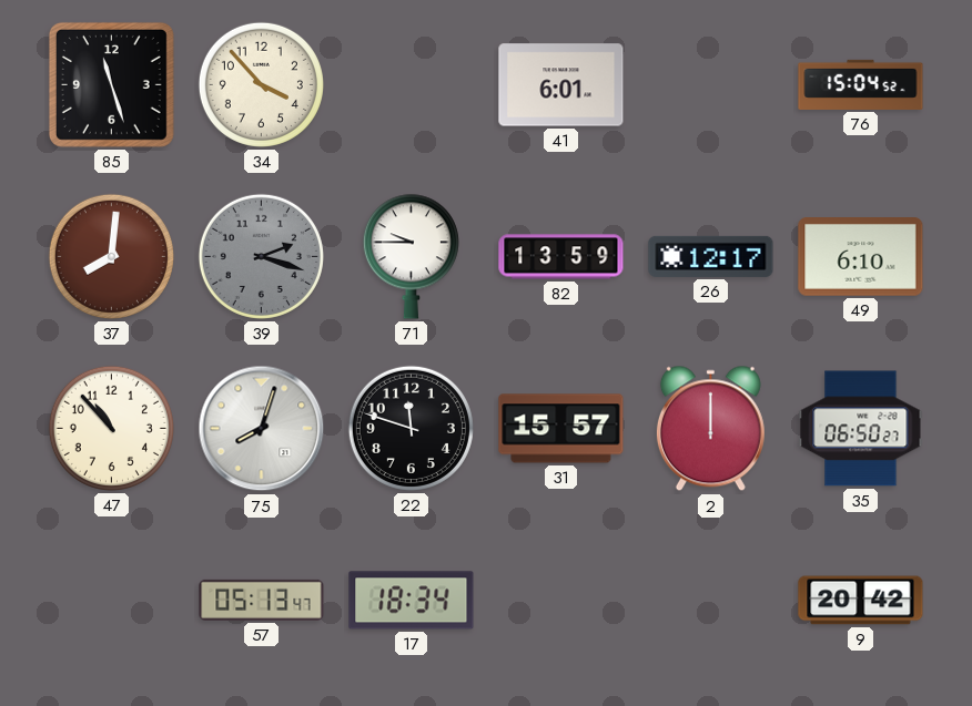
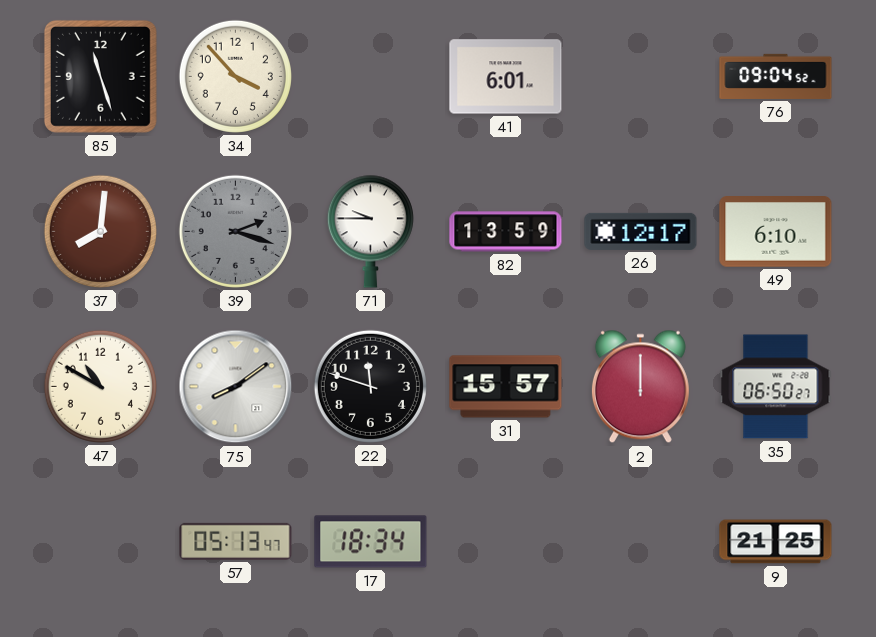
76: 15:04 -> 09:04
47: 10:53 -> 10:50
75: 8:03 -> 8:09
9: 20:42 -> 21:25
